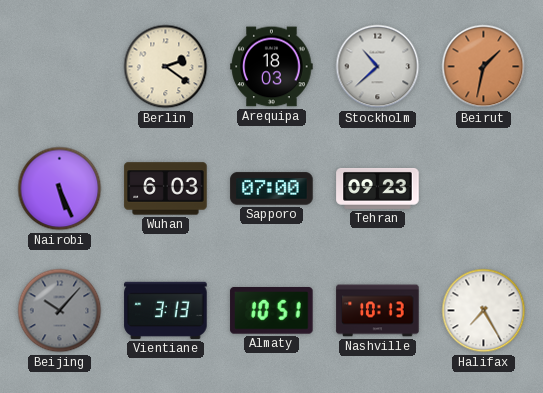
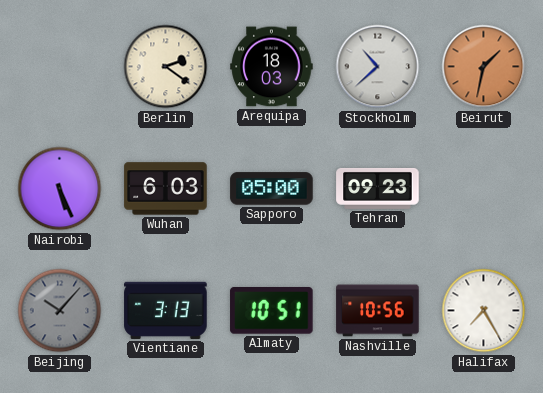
Sapporo: 07:00 -> 05:00
Nashville: 10:13 -> 10:56
